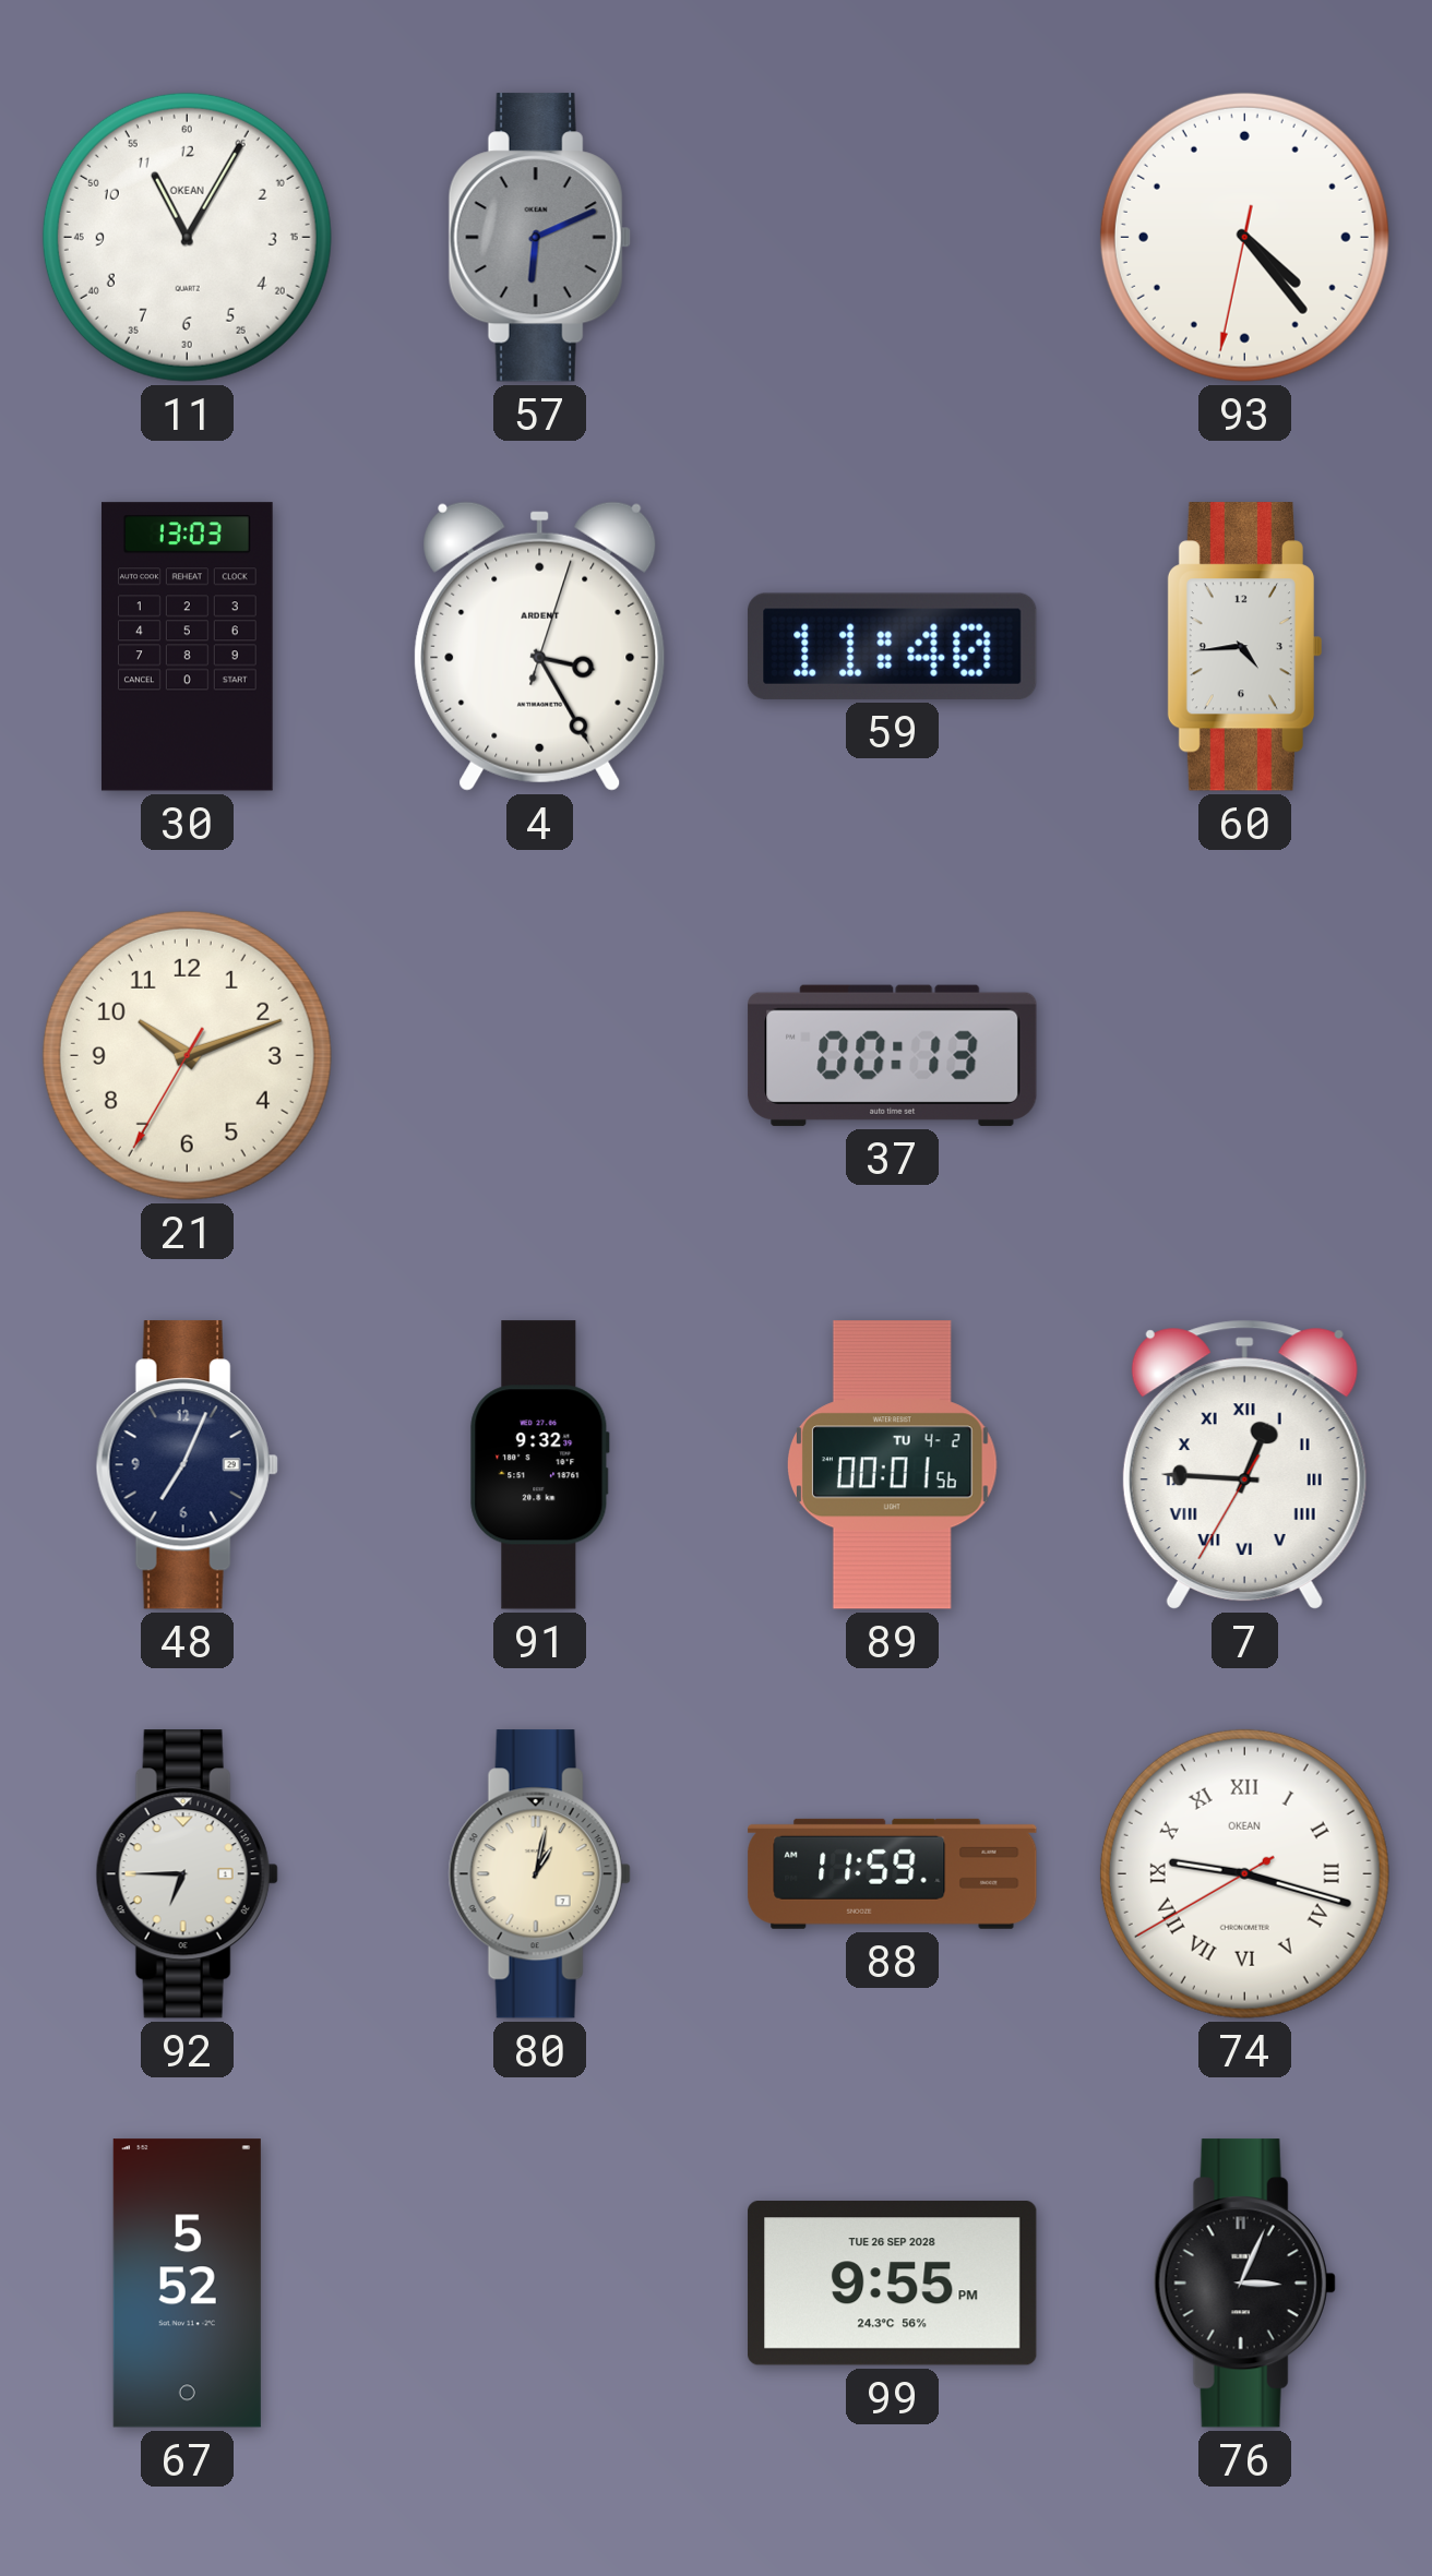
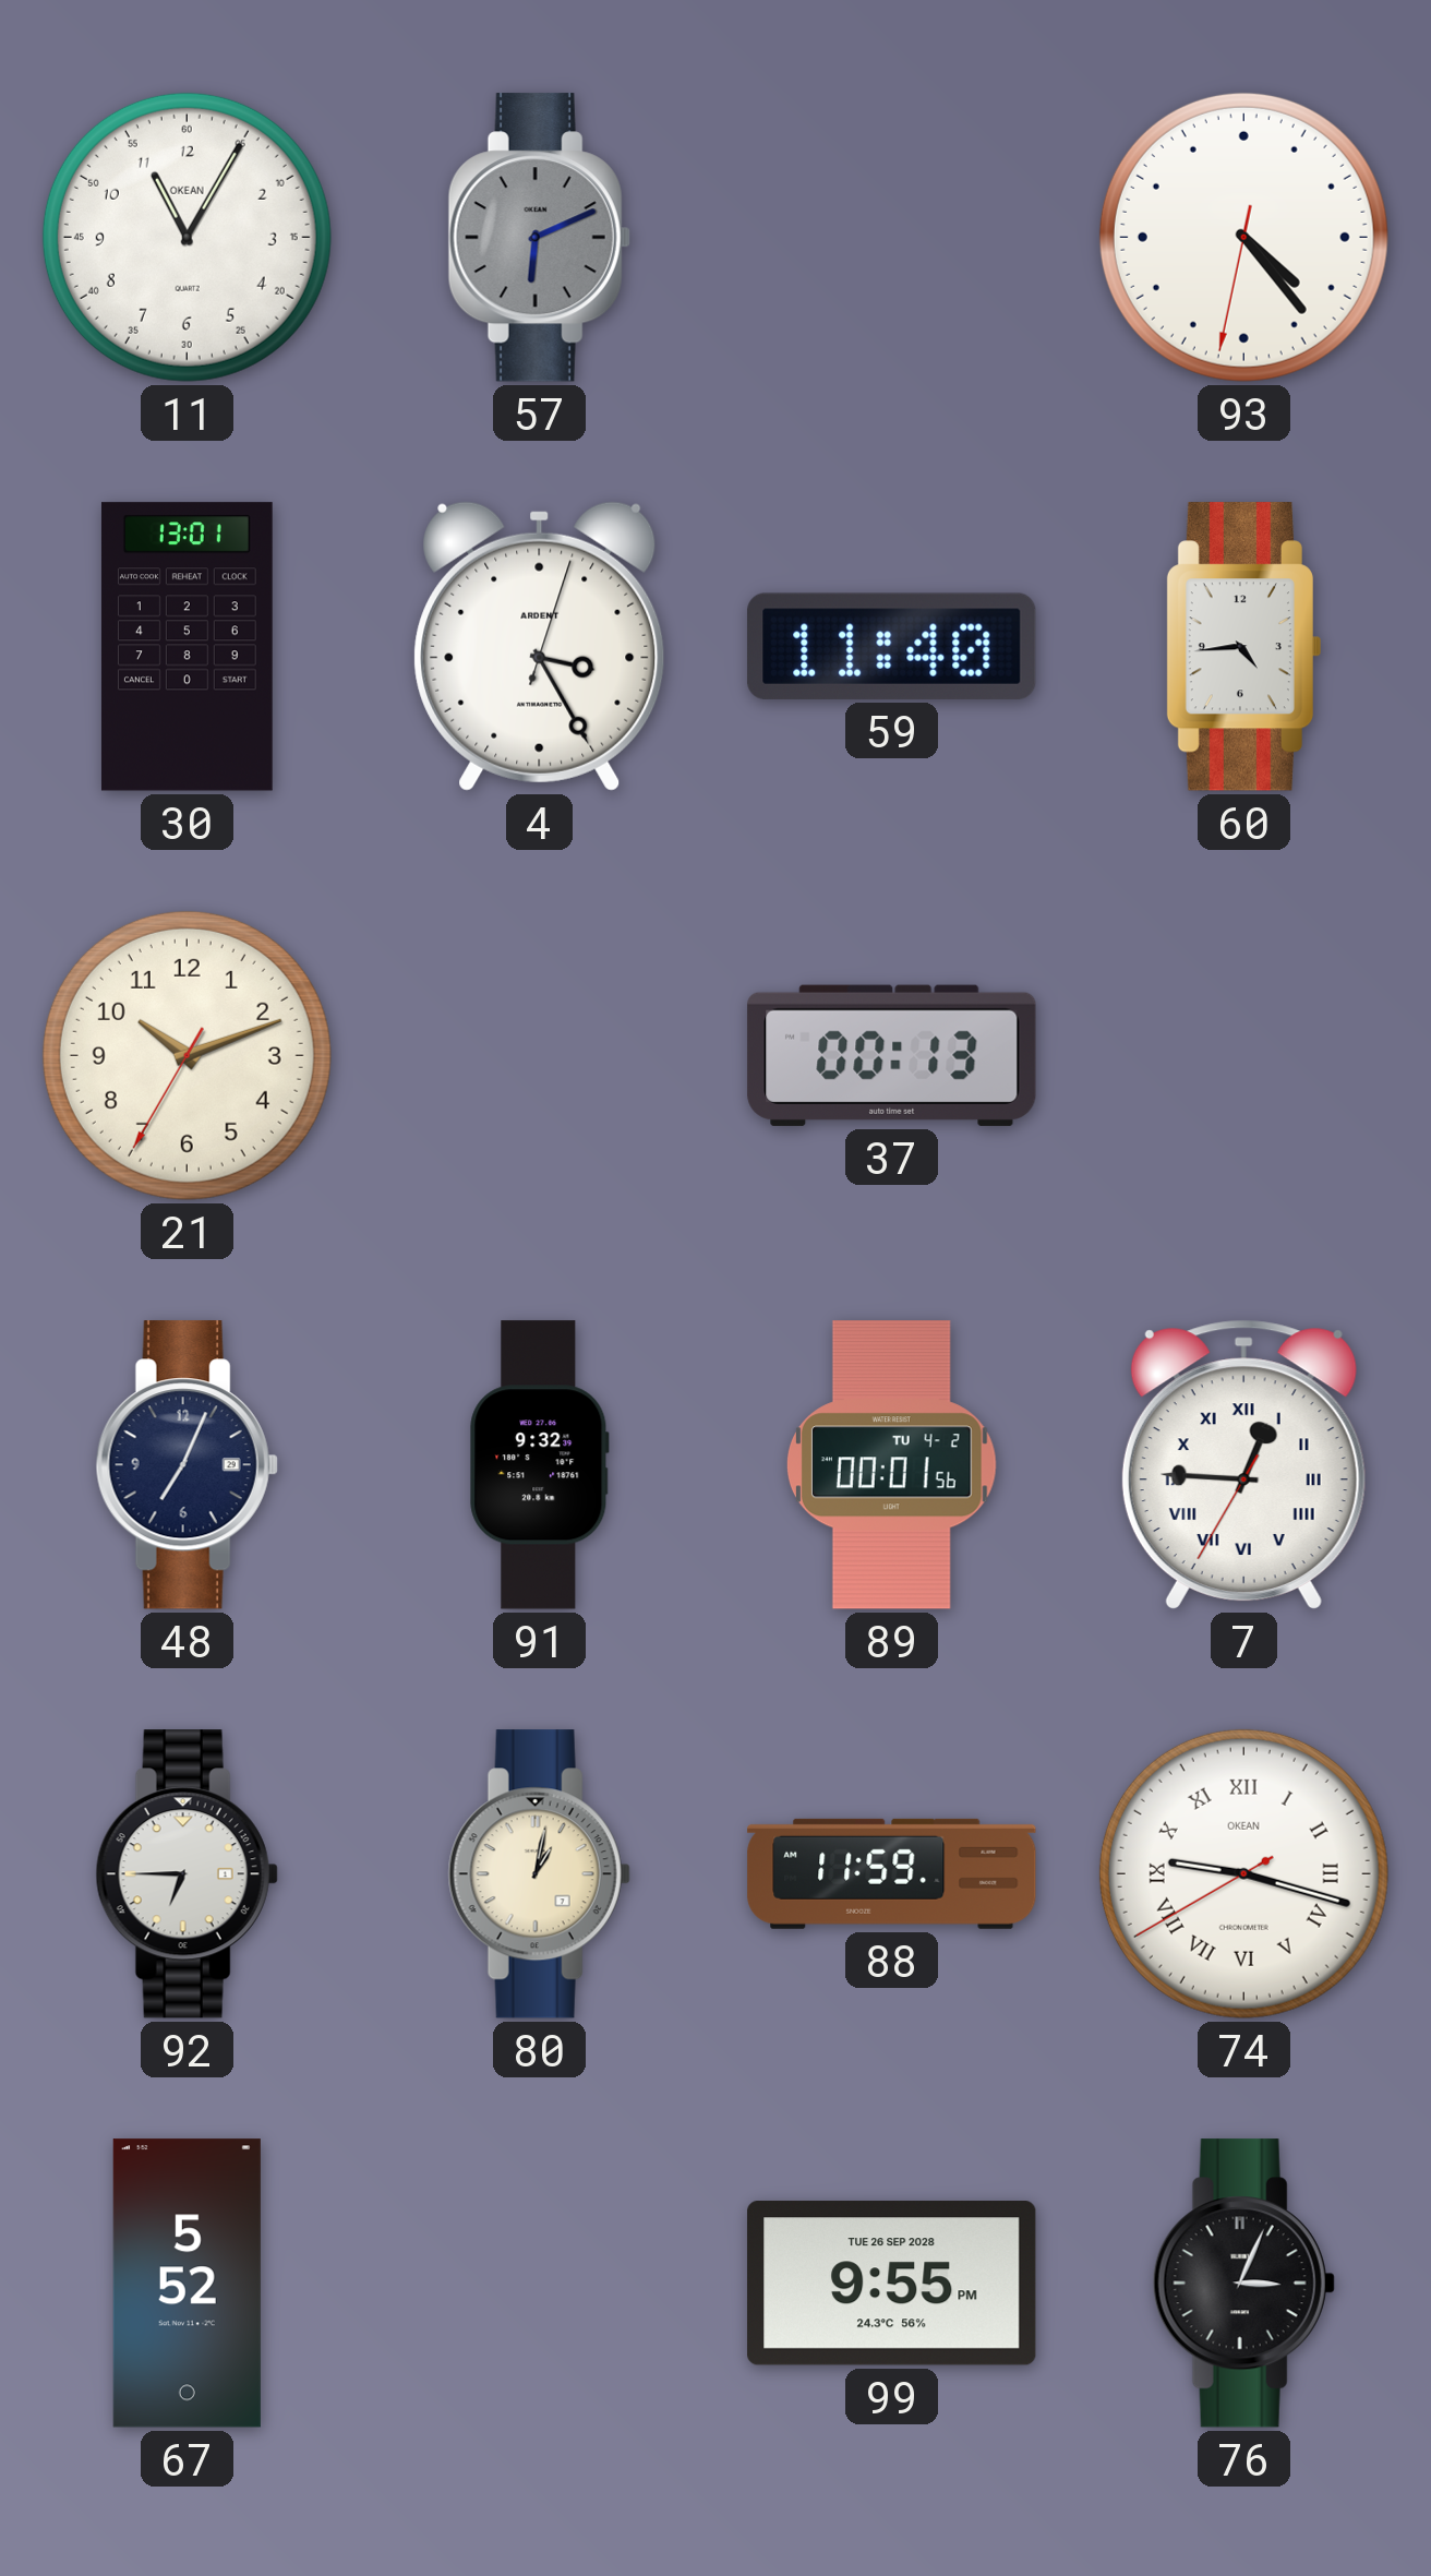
30: 13:03 -> 13:01
